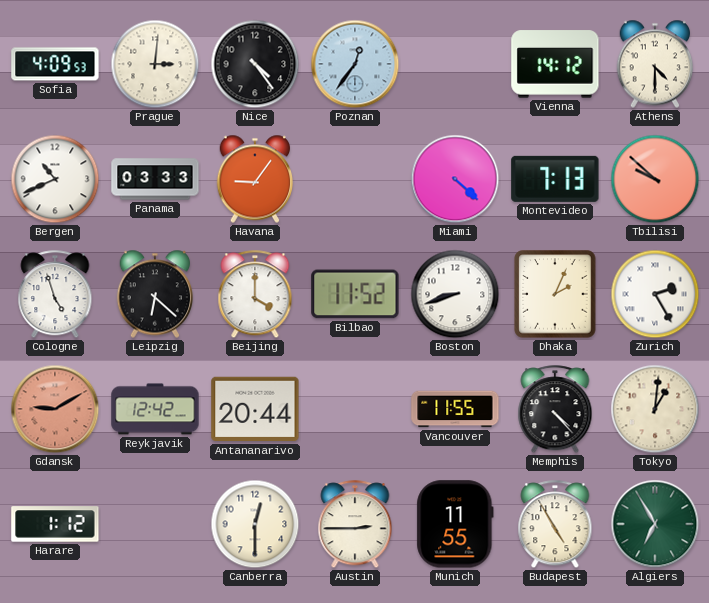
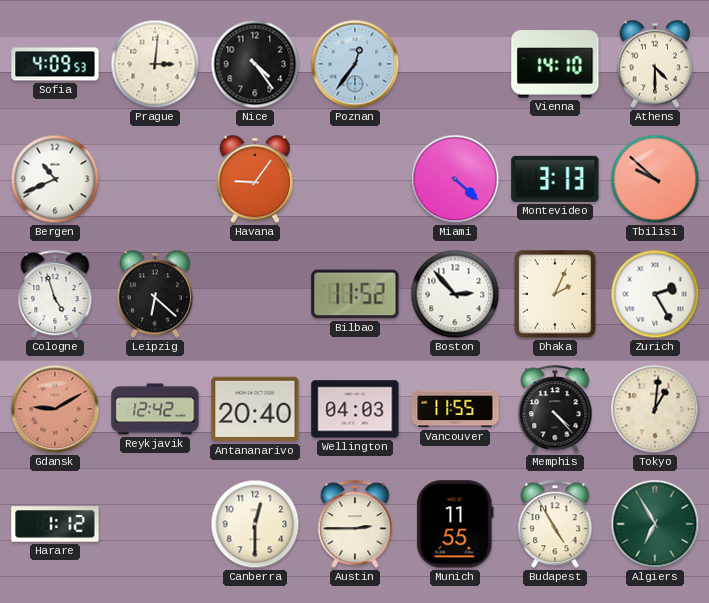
Vienna: 14:12 -> 14:10
Panama: 03:33 -> none
Montevideo: 7:13 -> 3:13
Beijing: 4:00 -> none
Boston: 8:42 -> 2:53
Antananarivo: 20:44 -> 20:40
Wellington: none -> 04:03
